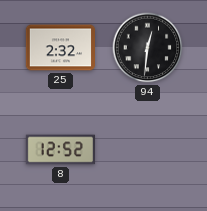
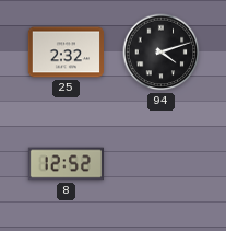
94: 12:31 -> 4:12
